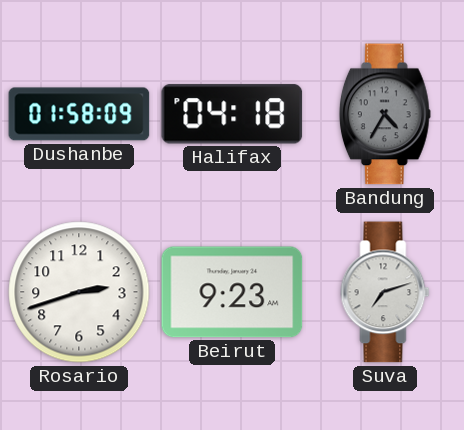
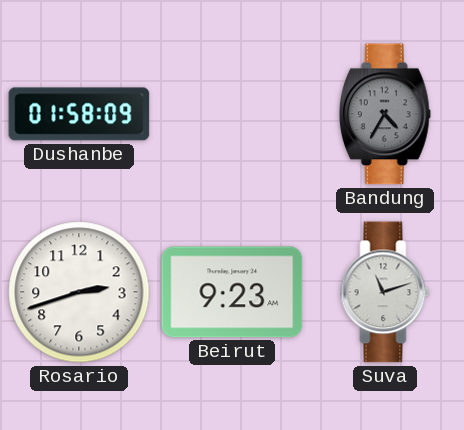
Halifax: 04:18 -> none
Suva: 7:12 -> 11:12
